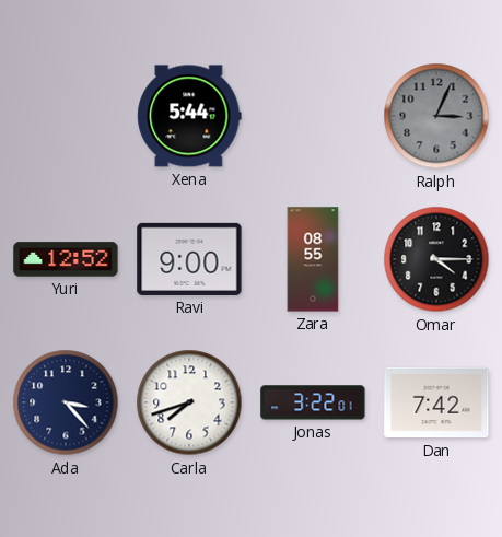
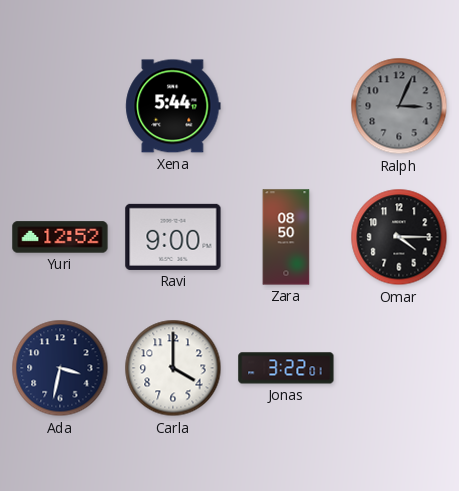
Zara: 08:55 -> 08:50
Ada: 3:23 -> 3:32
Carla: 7:42 -> 4:00
Dan: 7:42 -> none
